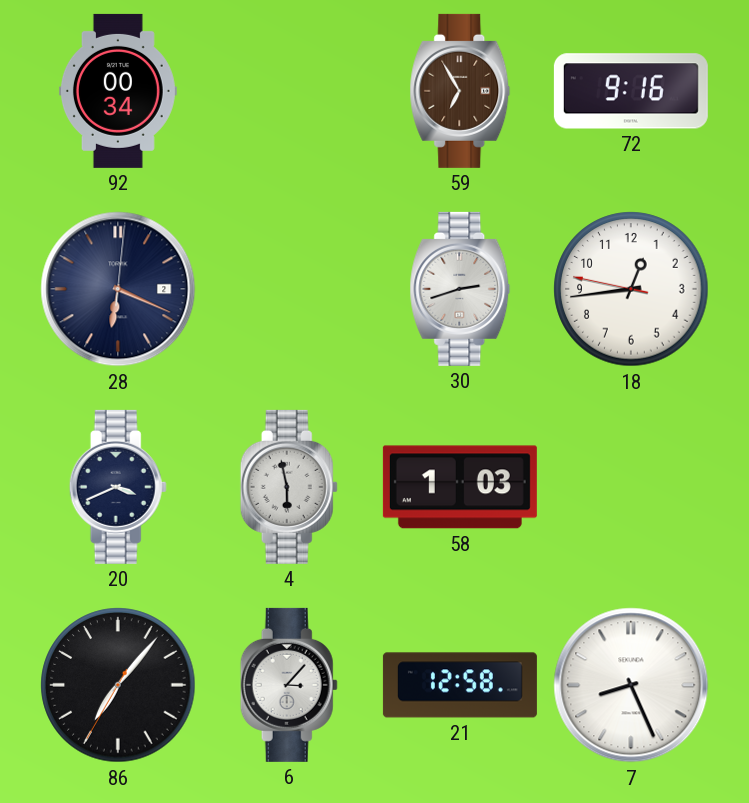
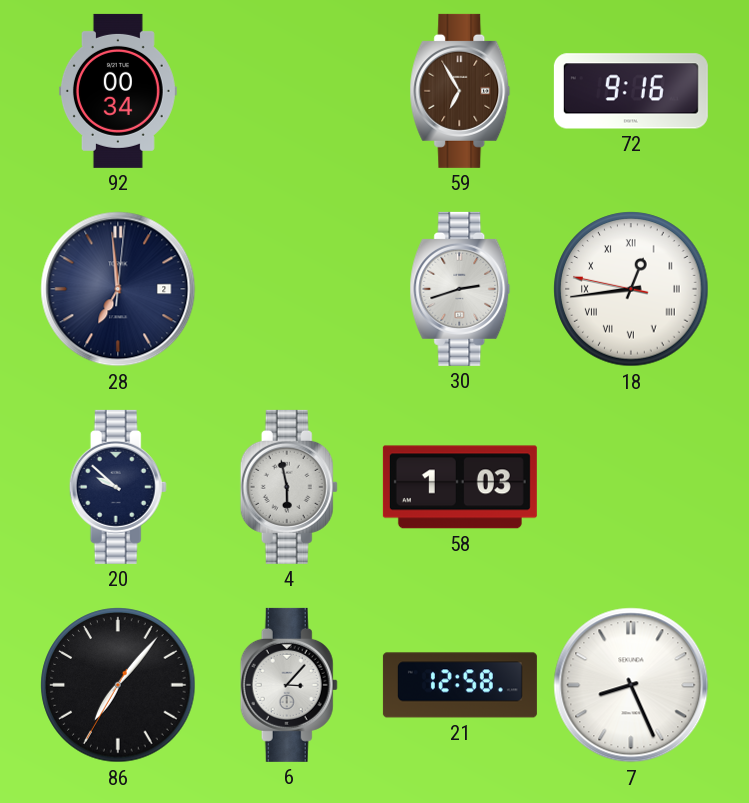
28: 6:19 -> 6:59
18 numerals: Arabic -> Roman
20: 3:41 -> 9:52
